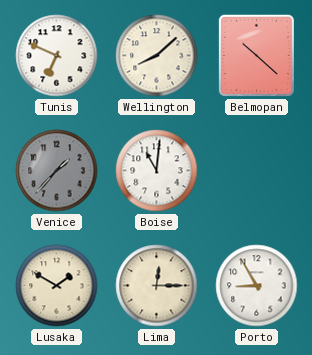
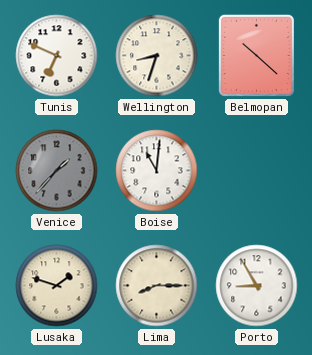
Wellington: 8:08 -> 8:33
Lusaka: 1:50 -> 1:48
Lima: 12:15 -> 8:15
